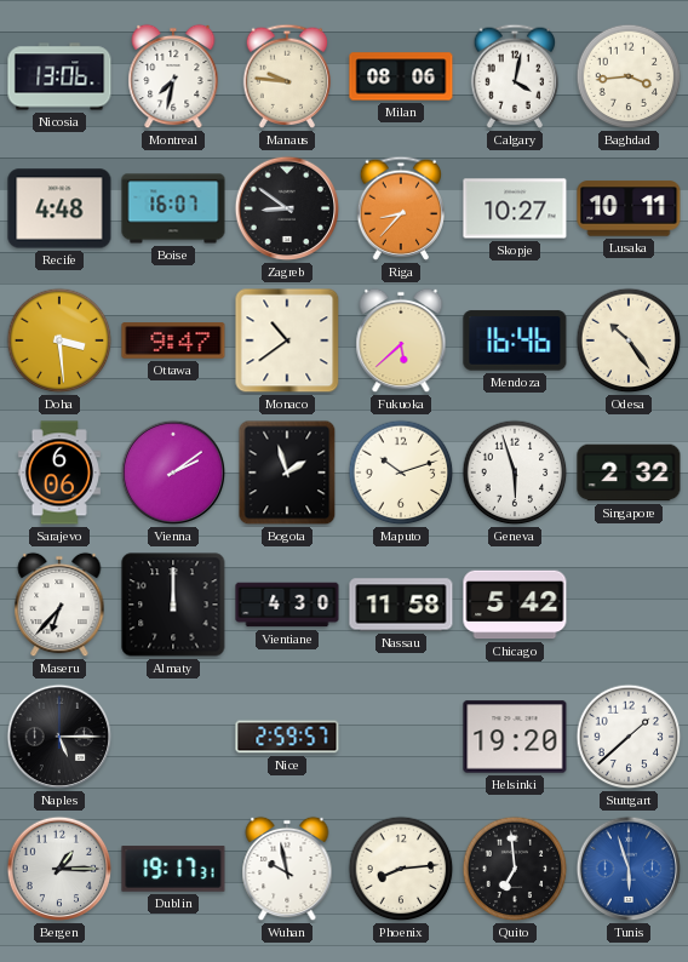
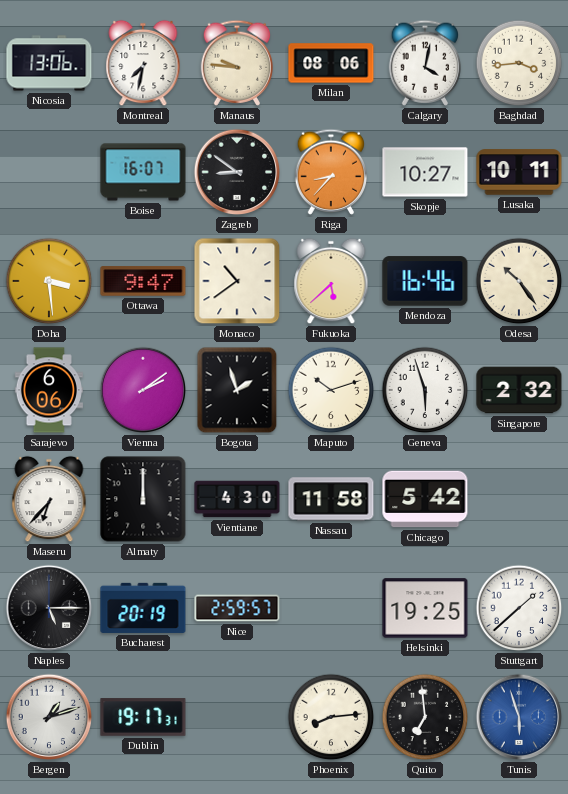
Recife: 4:48 -> none
Bucharest: none -> 20:19
Helsinki: 19:20 -> 19:25
Bergen: 1:15 -> 1:12
Wuhan: 9:58 -> none
